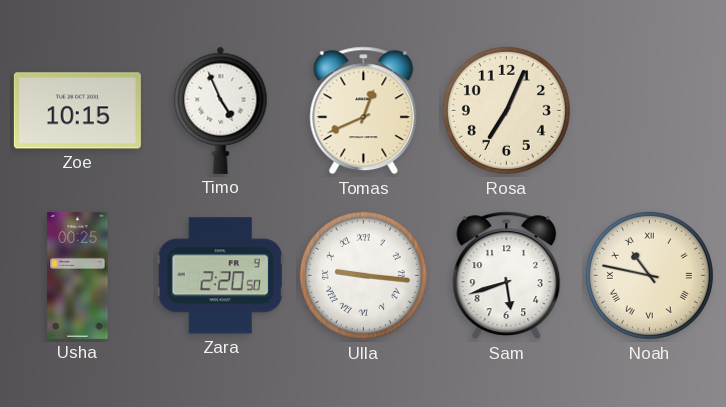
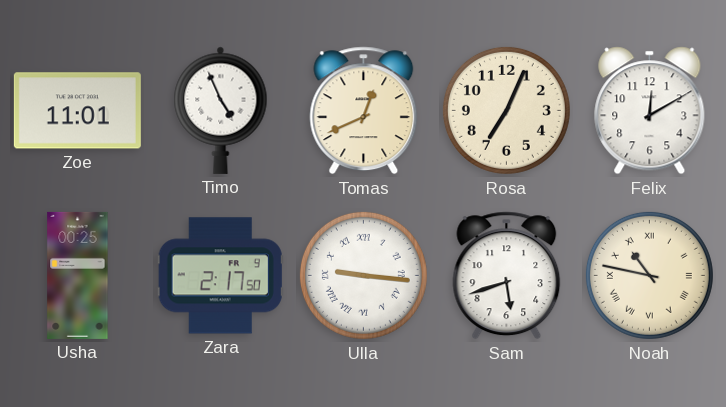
Zoe: 10:15 -> 11:01
Felix: none -> 12:10
Zara: 2:20 -> 2:17
